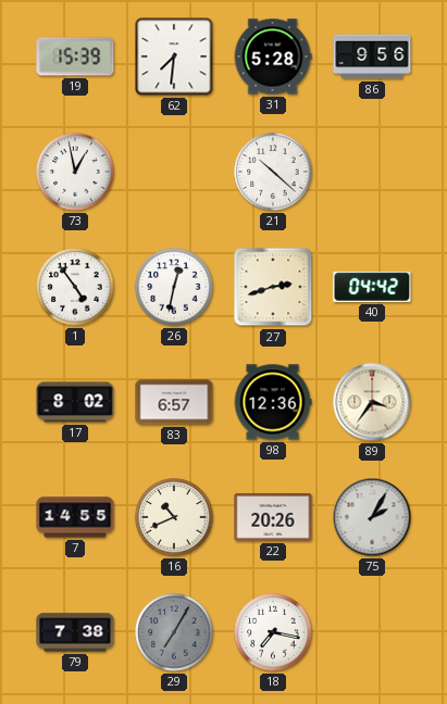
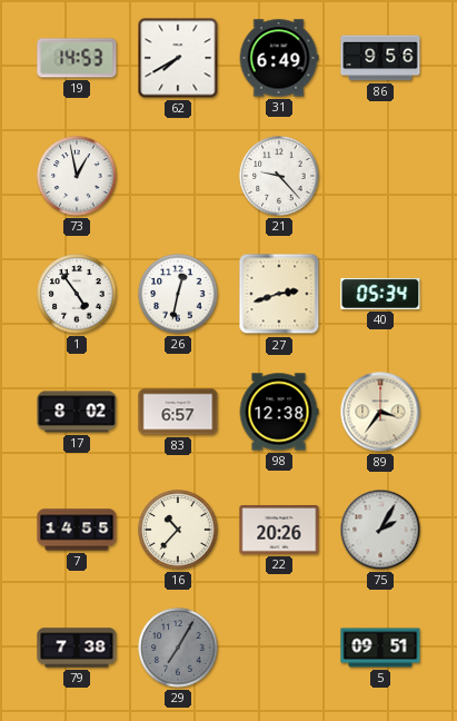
19: 15:39 -> 14:53
62: 7:31 -> 7:40
31: 5:28 -> 6:49
21: 10:22 -> 9:23
40: 04:42 -> 05:34
98: 12:36 -> 12:38
16: 10:41 -> 10:37
18: 7:17 -> none
5: none -> 09:51
